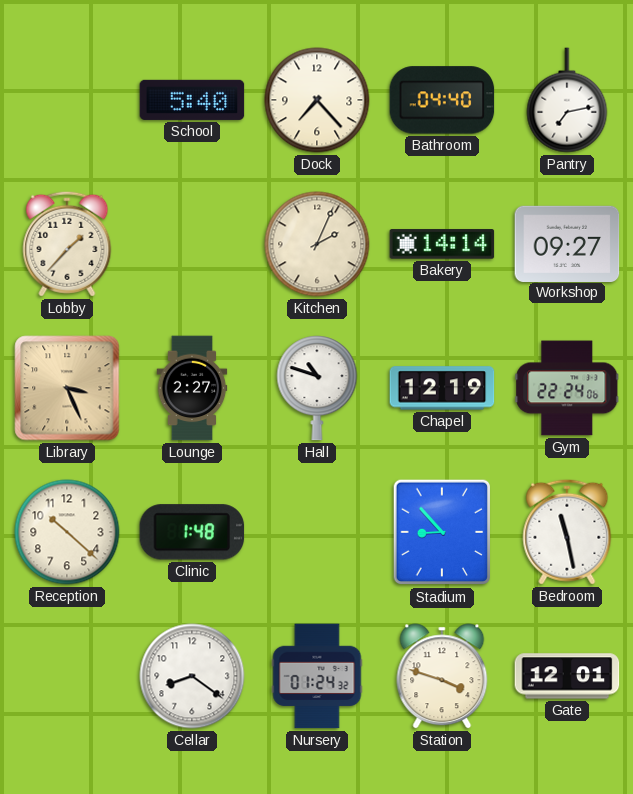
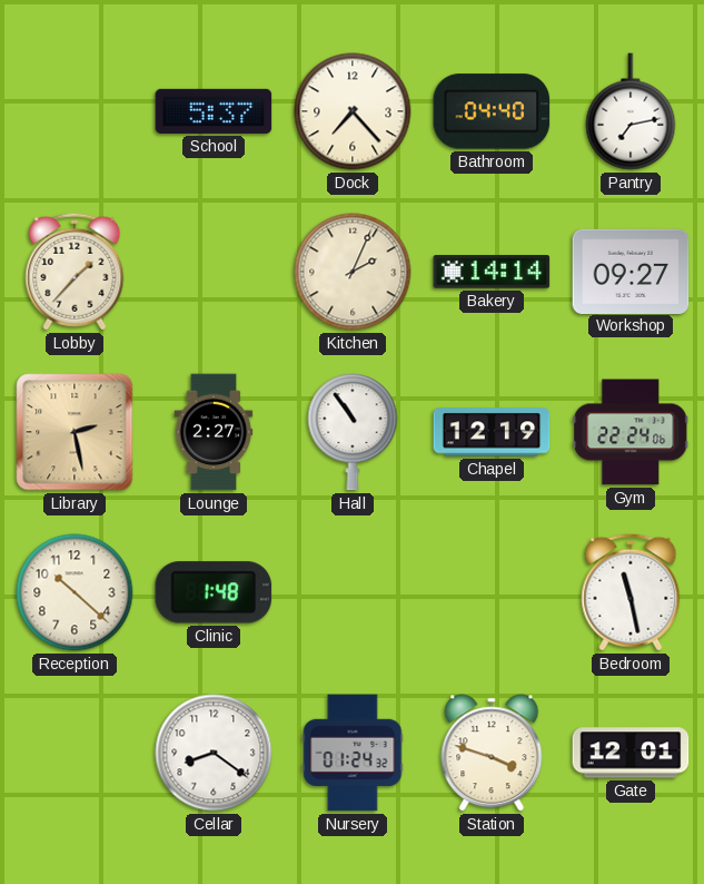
School: 5:40 -> 5:37
Library: 3:26 -> 2:28
Hall: 10:48 -> 10:54
Stadium: 8:53 -> none
